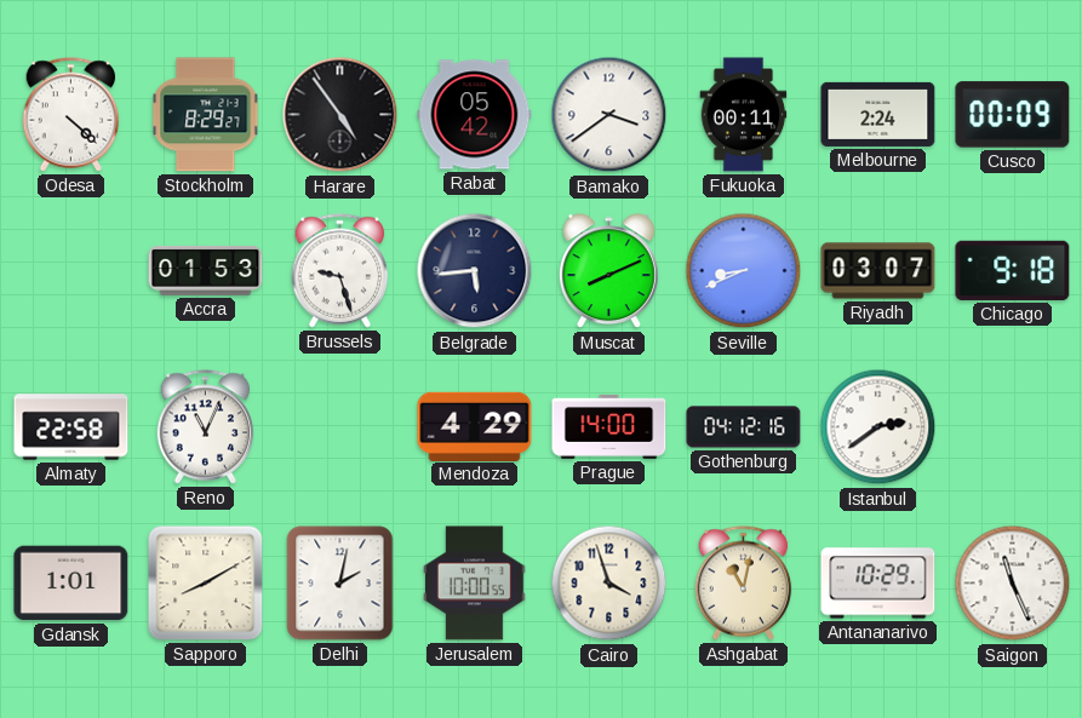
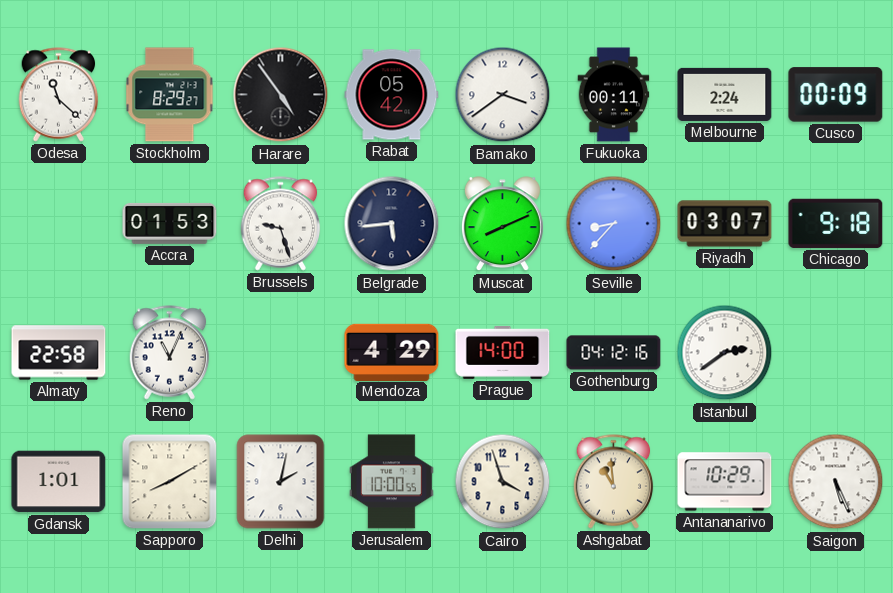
Odesa: 4:22 -> 11:22
Seville: 8:41 -> 8:37
Ashgabat: 11:02 -> 10:59
Saigon: 11:26 -> 5:26
